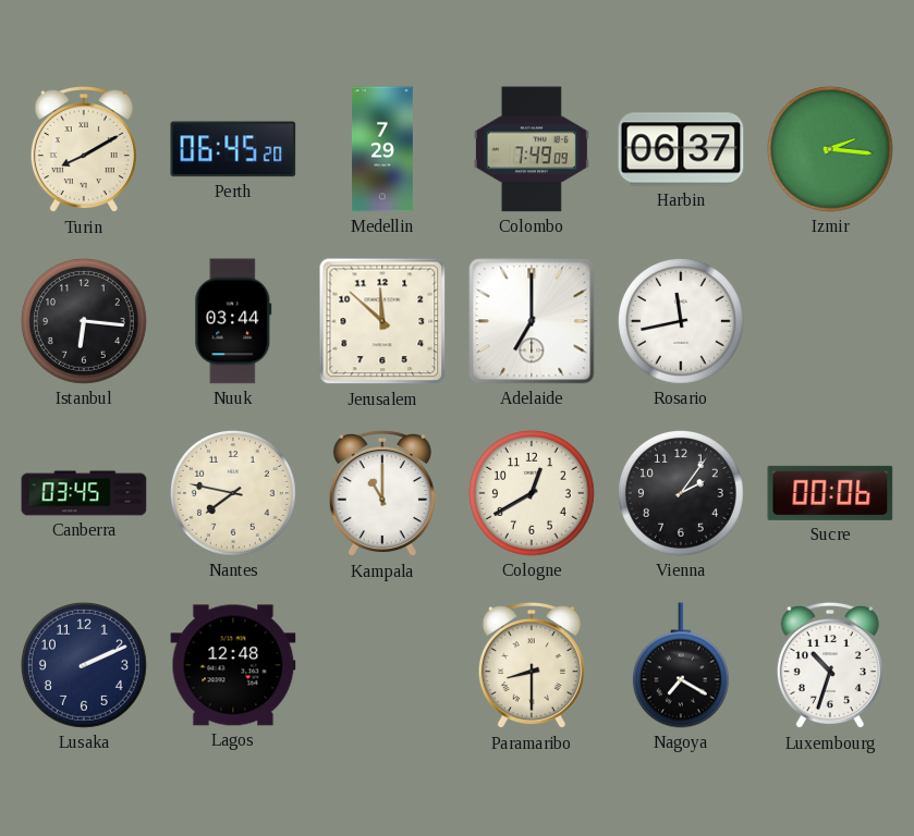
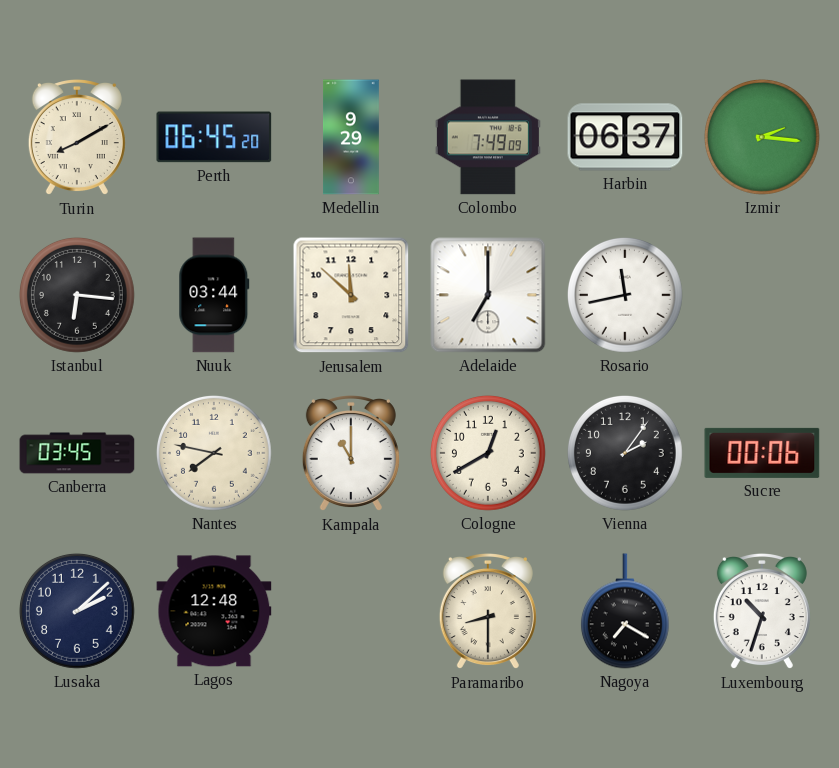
Medellin: 7:29 -> 9:29
Lusaka: 2:11 -> 2:08
